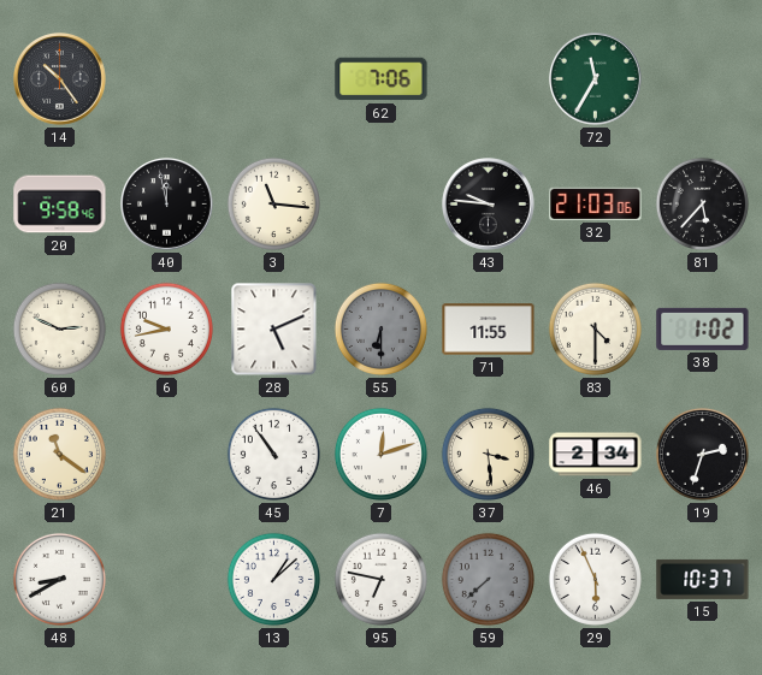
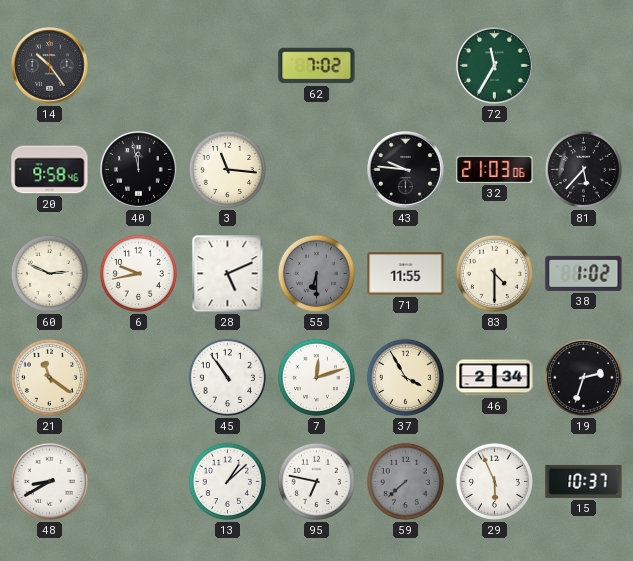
62: 7:06 -> 7:02
37: 3:29 -> 3:55
